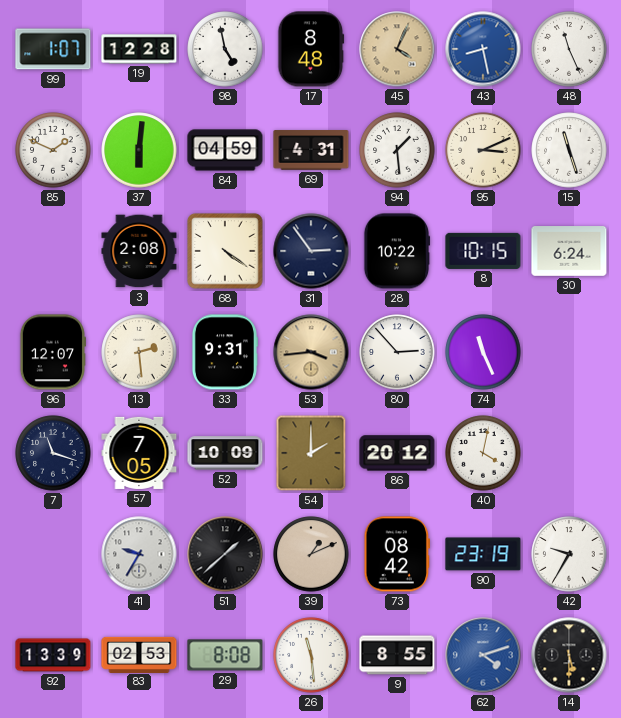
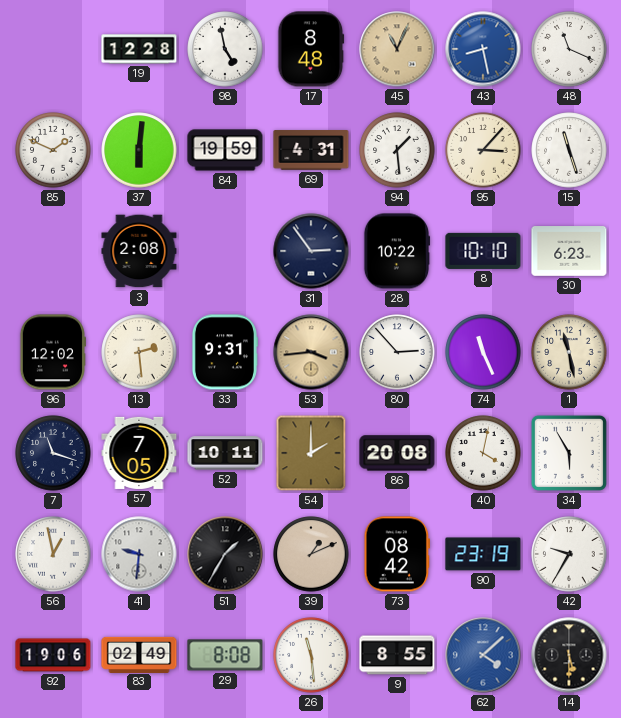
99: 1:07 -> none
45: 4:04 -> 11:04
48: 11:26 -> 11:19
84: 04:59 -> 19:59
95: 3:11 -> 3:07
68: 4:21 -> none
8: 10:15 -> 10:10
30: 6:24 -> 6:23
96: 12:07 -> 12:02
1: none -> 11:28
52: 10:09 -> 10:11
86: 20:12 -> 20:08
34: none -> 5:55
56: none -> 12:58
41: 9:35 -> 9:31
51: 1:38 -> 1:35
92: 13:39 -> 19:06
83: 02:53 -> 02:49
62: 4:12 -> 4:08
